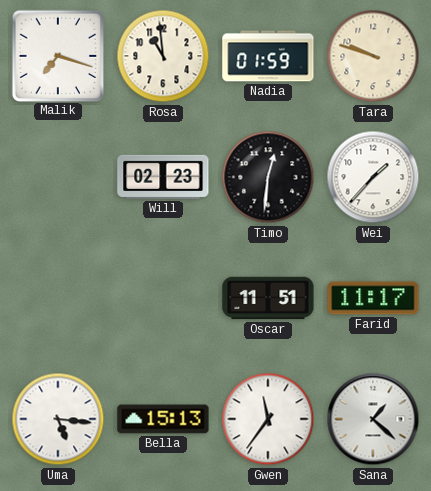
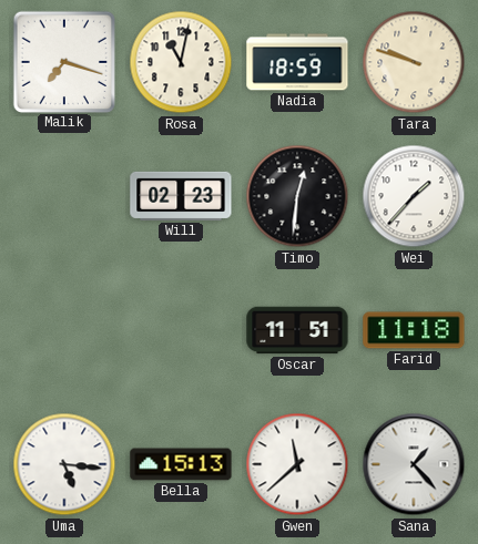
Rosa: 10:59 -> 11:02
Nadia: 01:59 -> 18:59
Farid: 11:17 -> 11:18
Gwen: 11:36 -> 11:38
Sana: 1:22 -> 1:23
